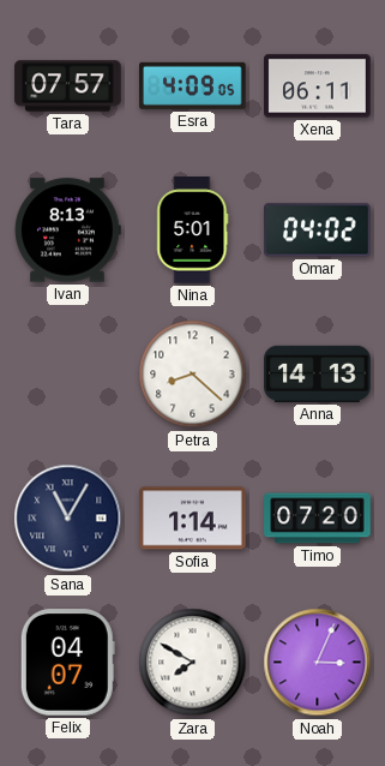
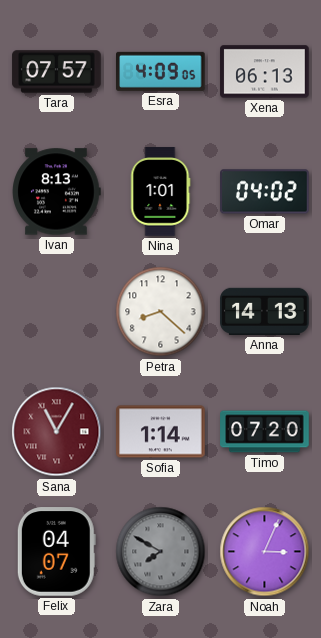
Xena: 06:11 -> 06:13
Nina: 5:01 -> 1:01
Sana dial: navy -> burgundy
Zara dial: white -> grey
